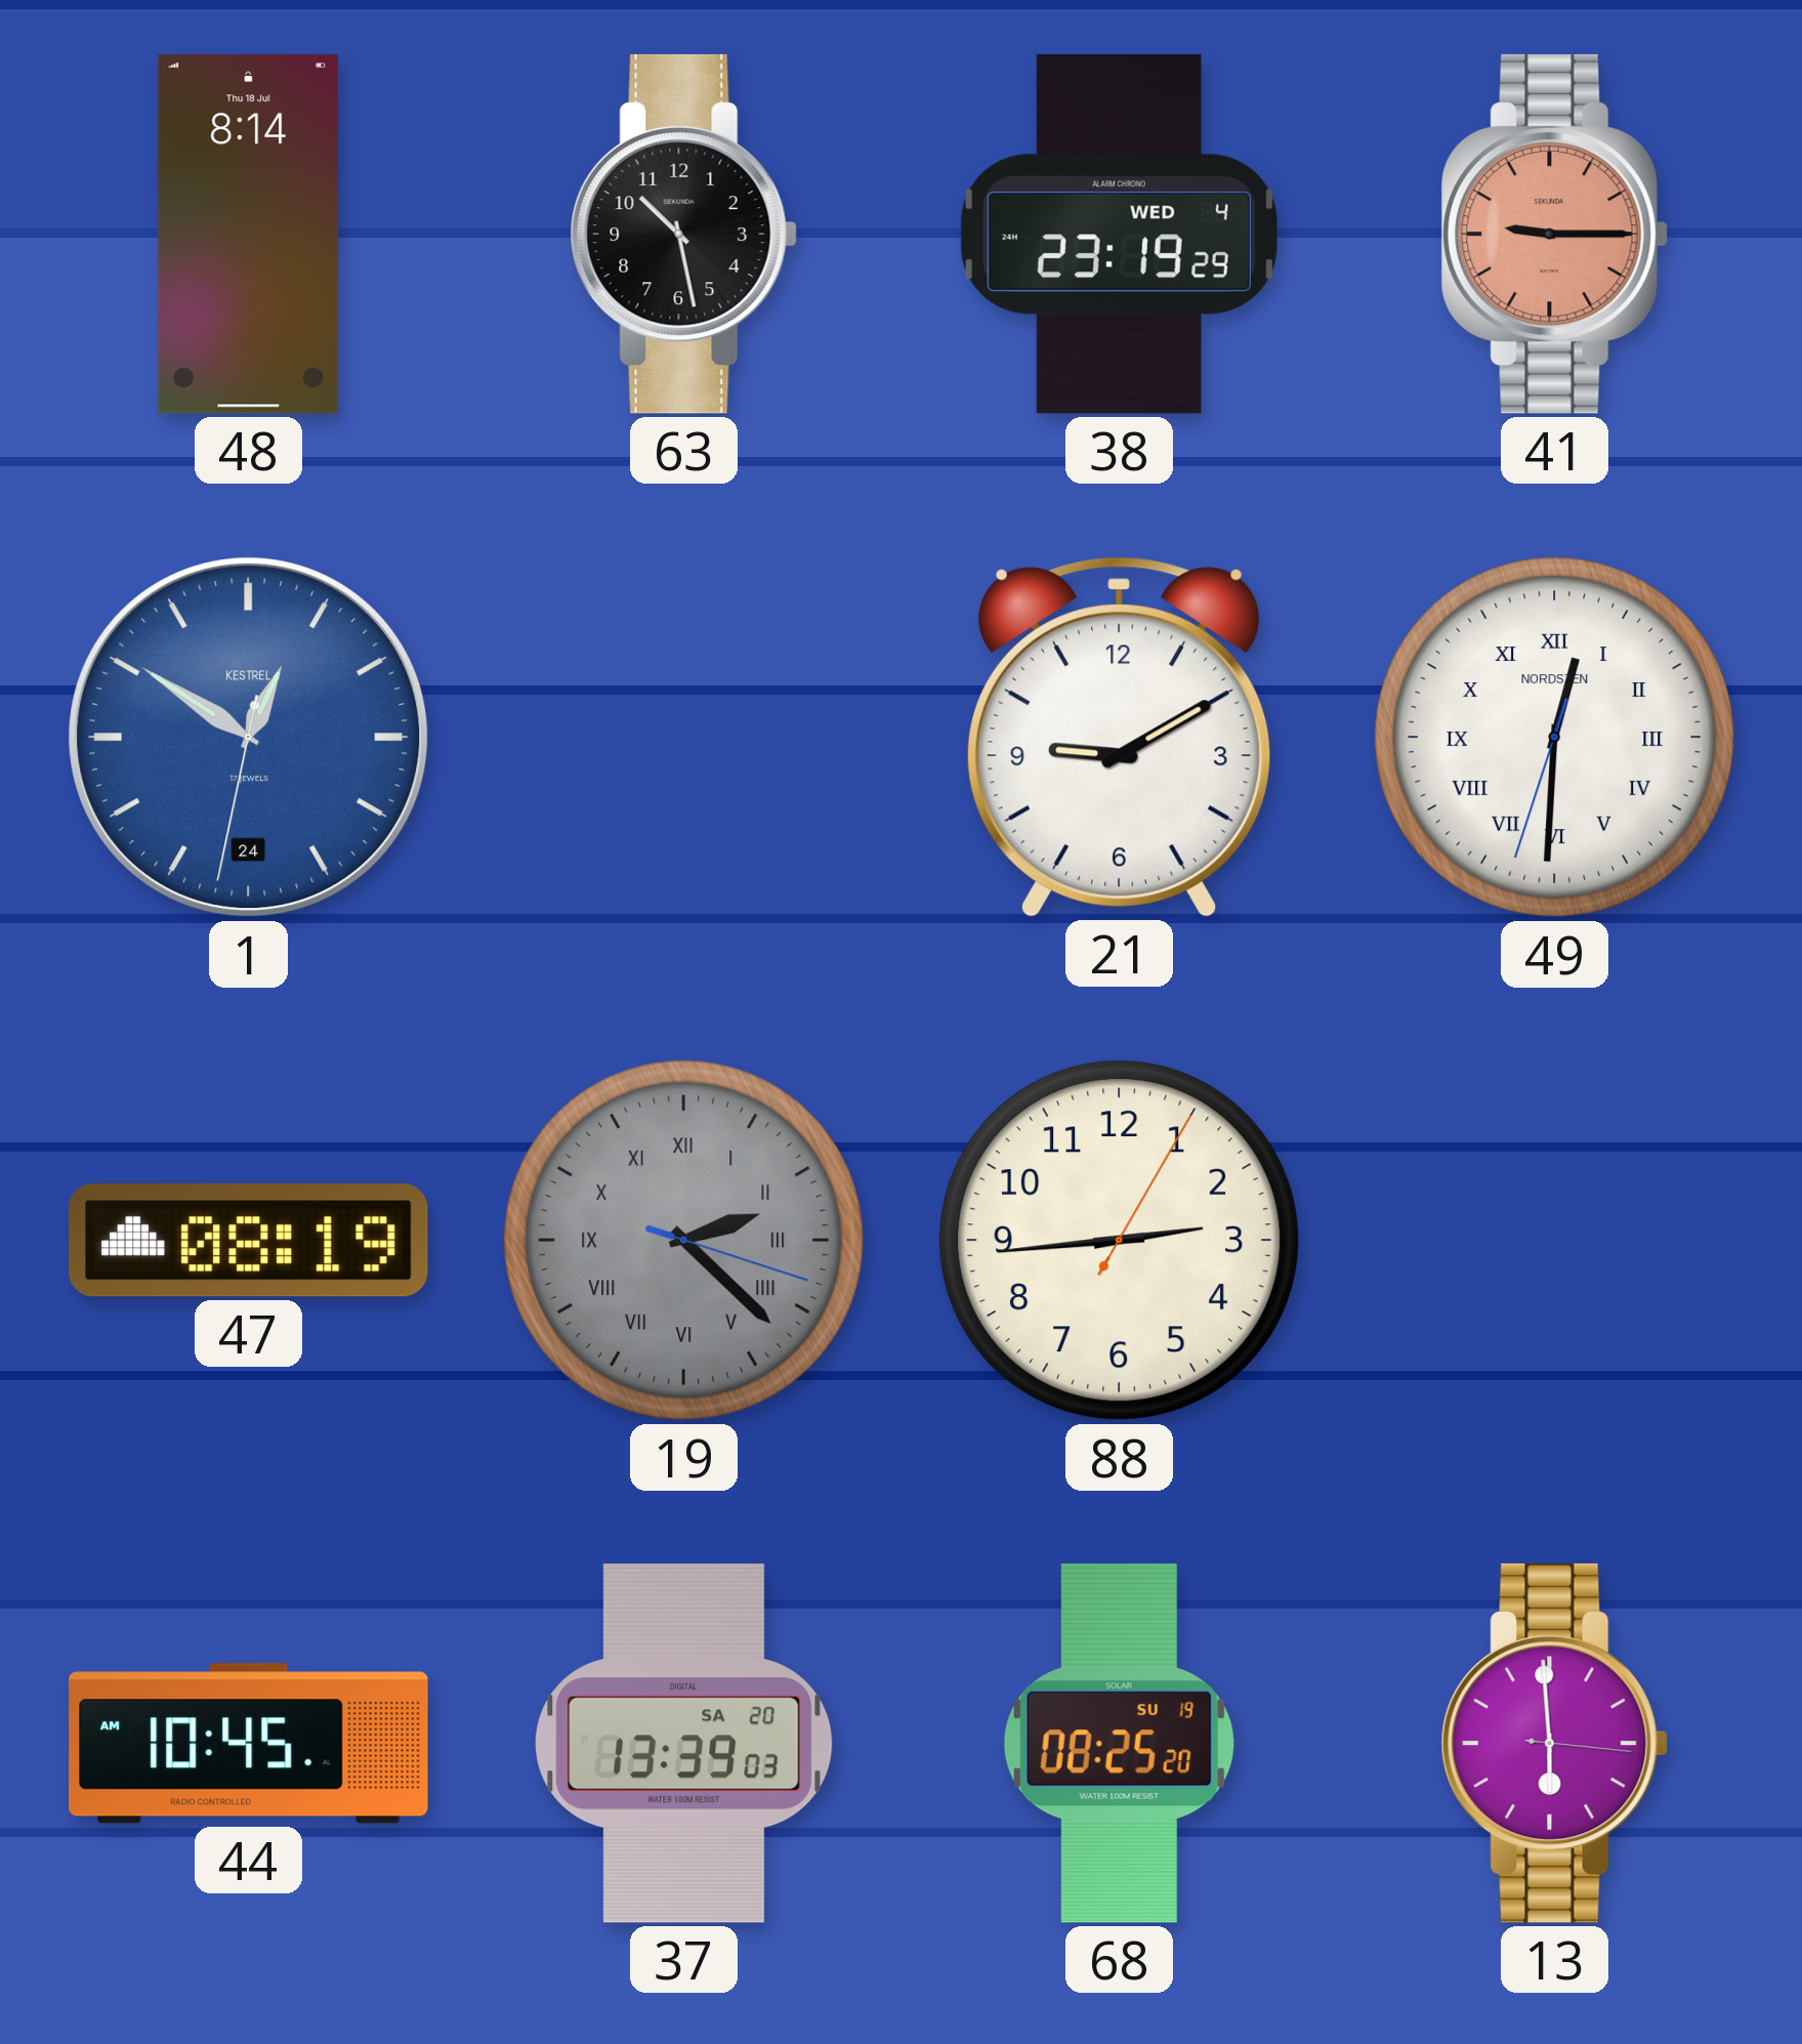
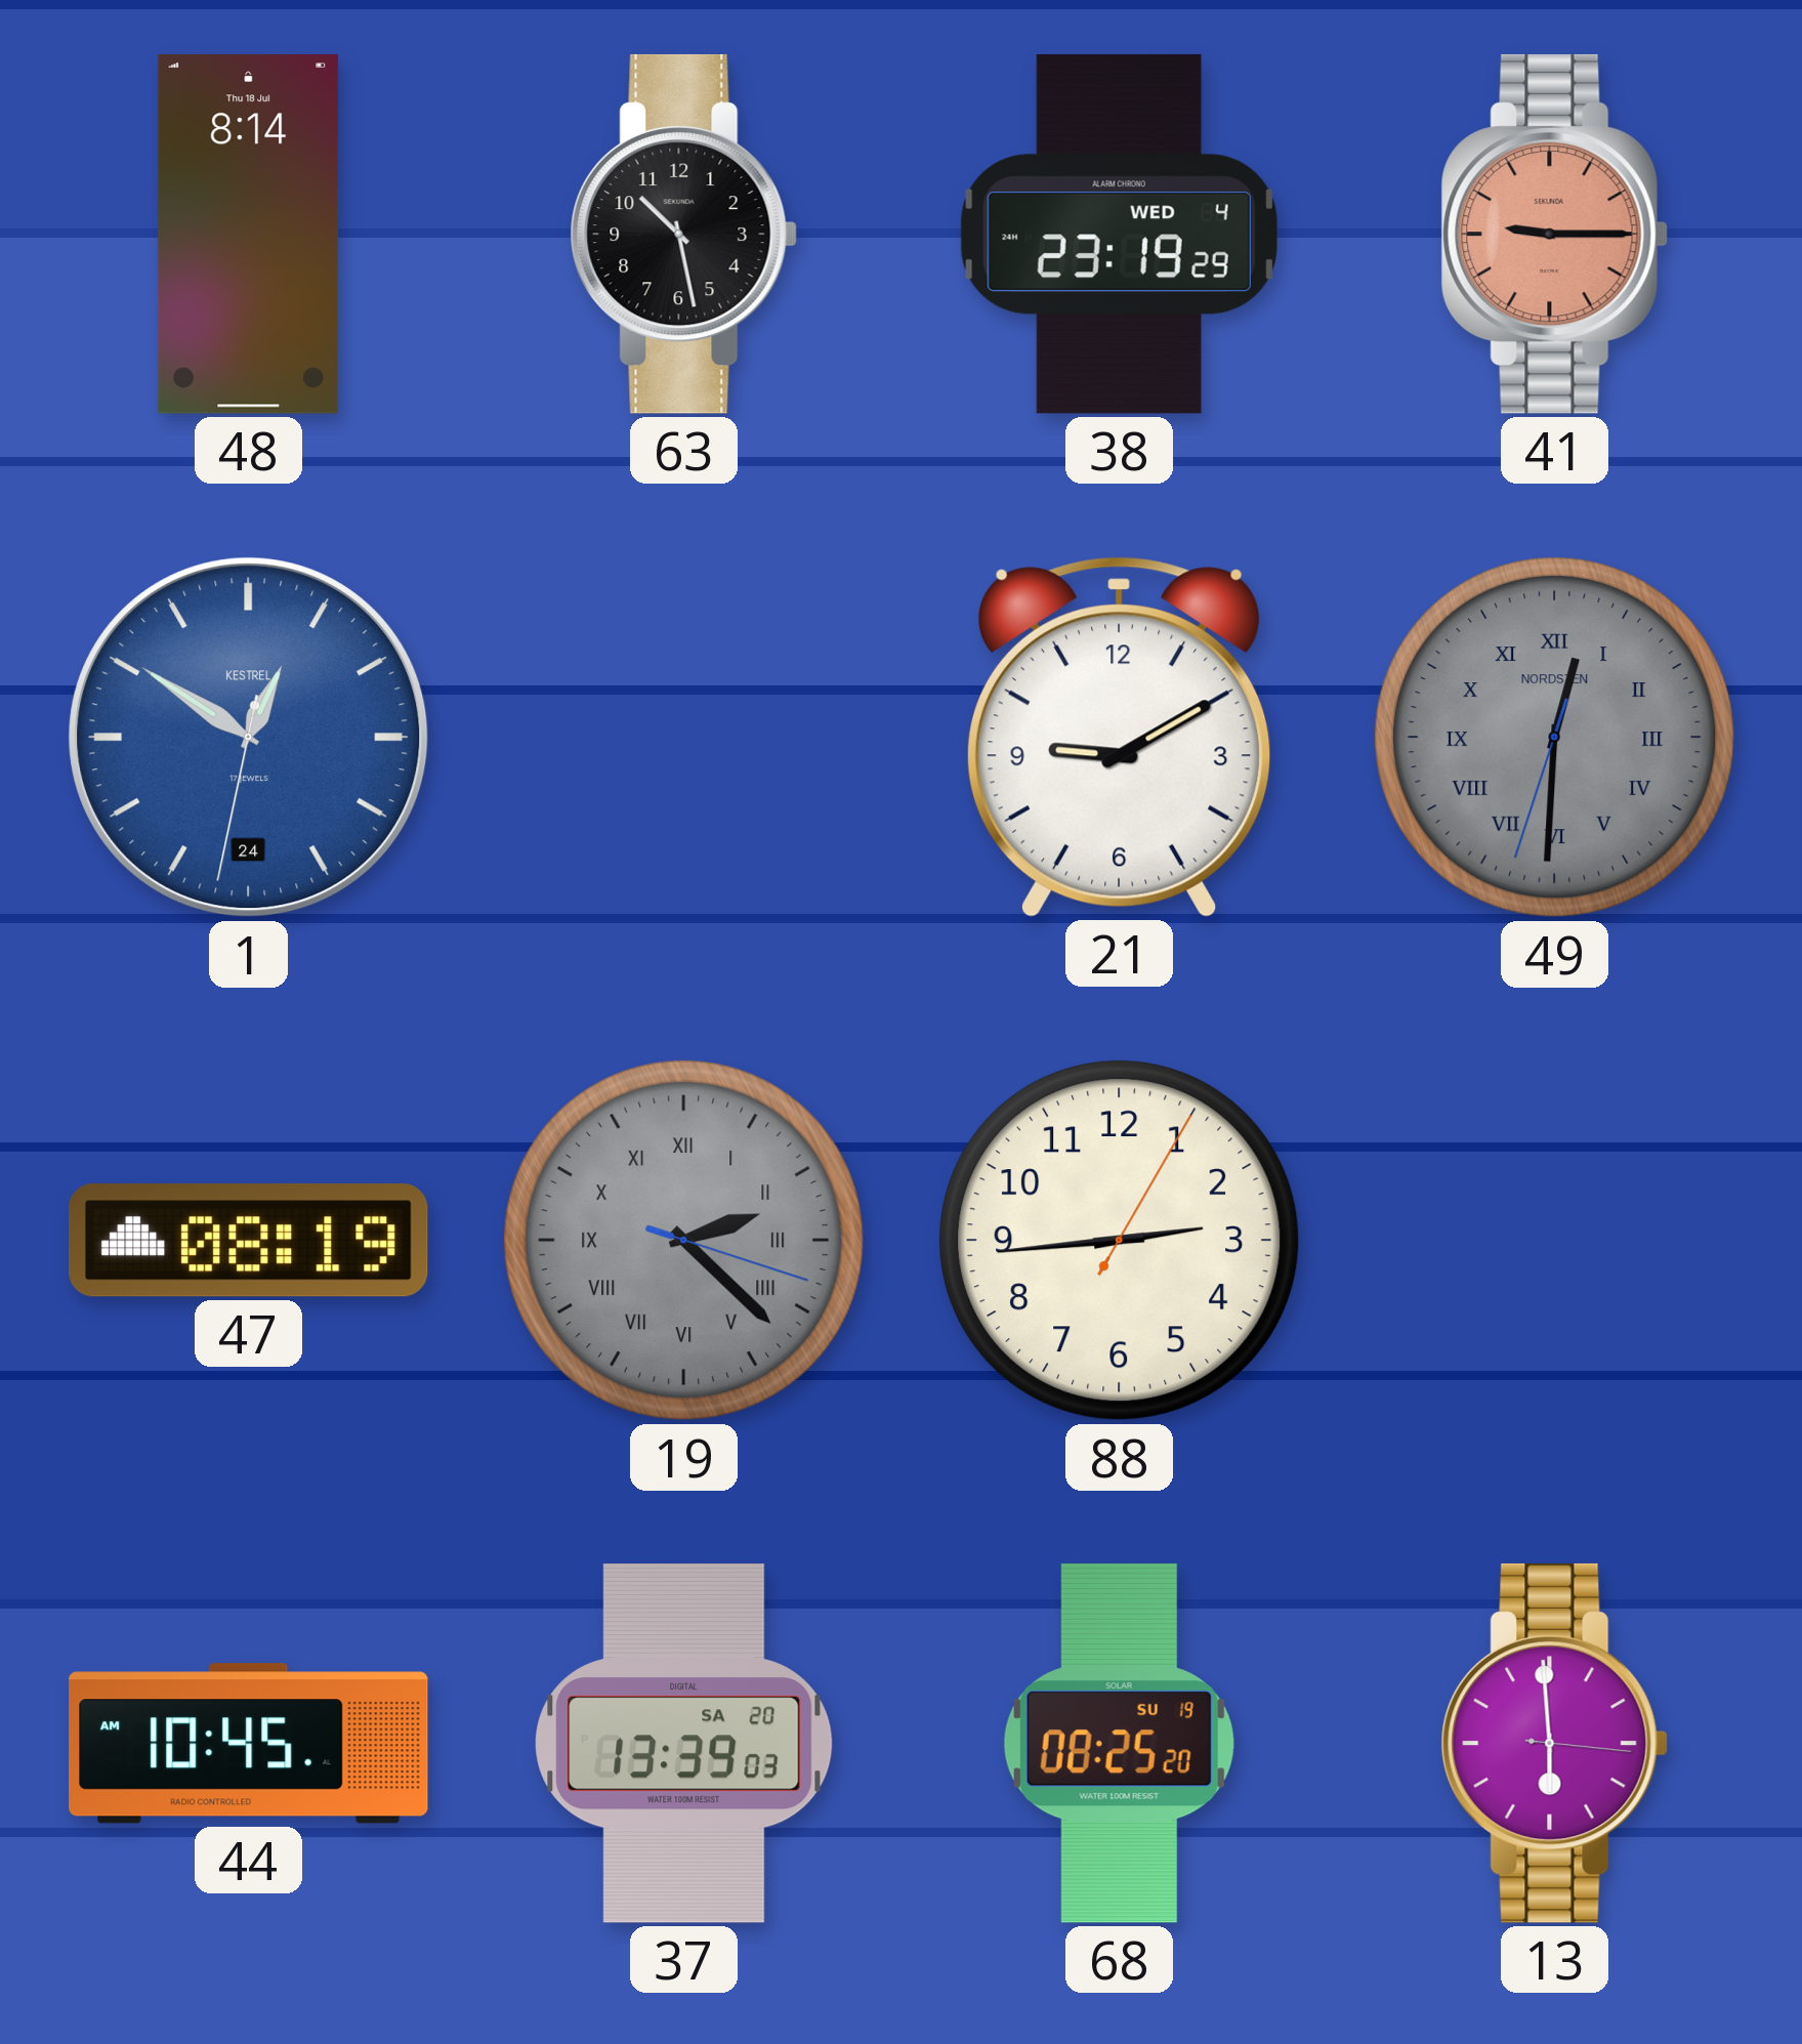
49 dial: white -> grey
